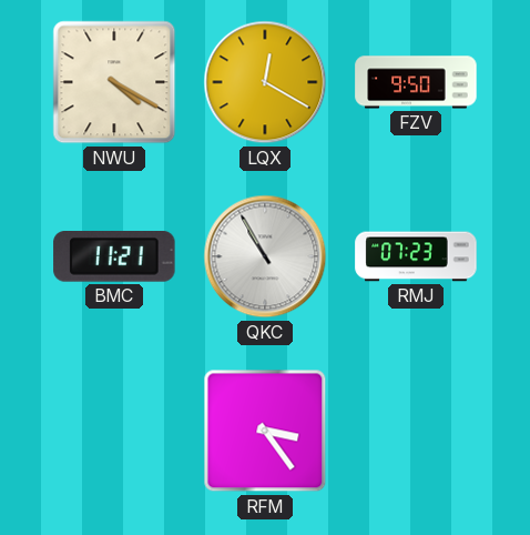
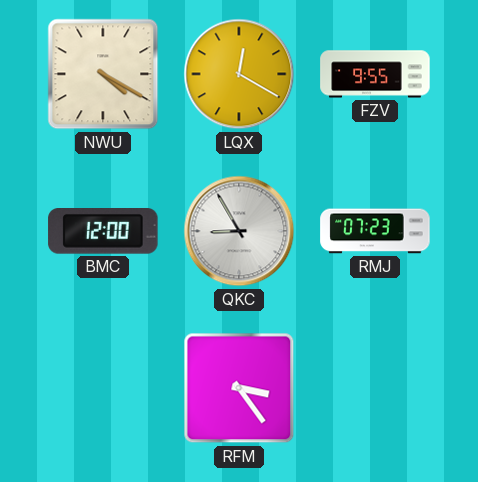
FZV: 9:50 -> 9:55
BMC: 11:21 -> 12:00
QKC: 10:55 -> 8:55
